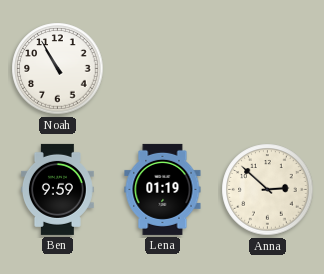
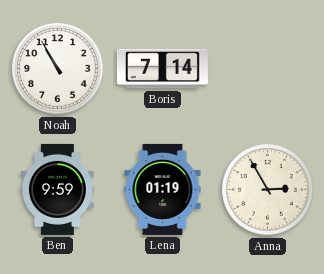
Boris: none -> 7:14
Anna: 2:52 -> 2:55
